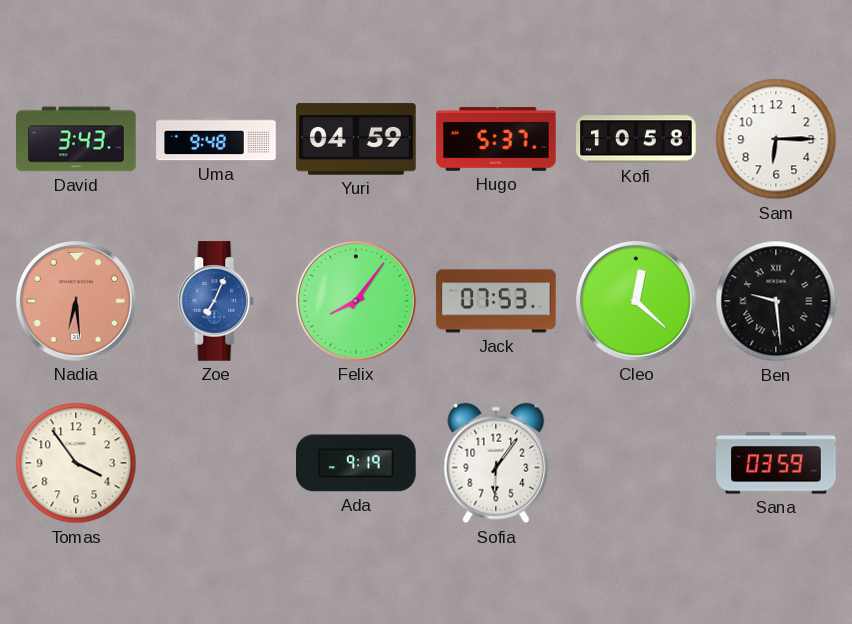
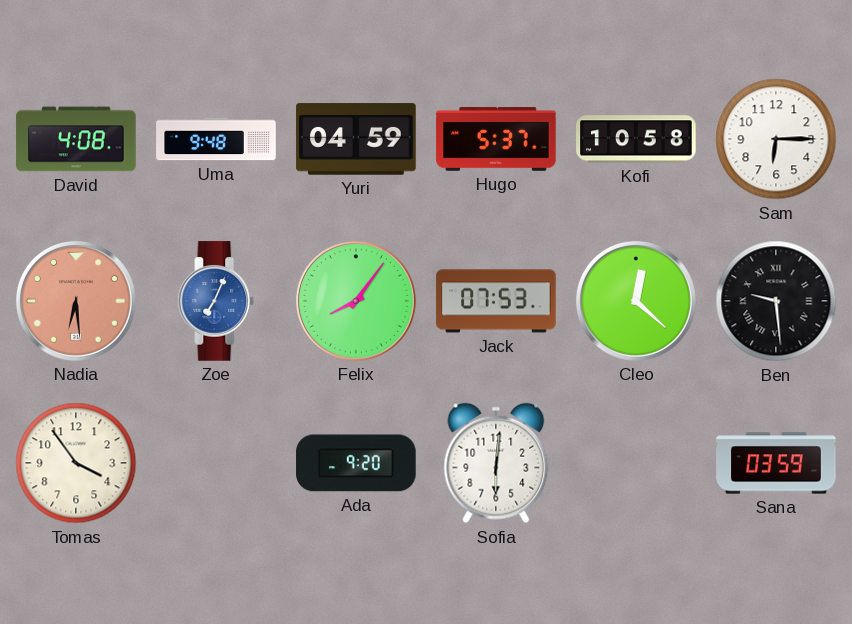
David: 3:43 -> 4:08
Ada: 9:19 -> 9:20
Sofia: 6:06 -> 6:01
